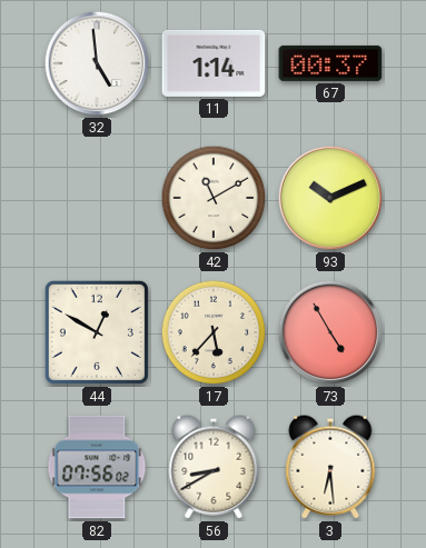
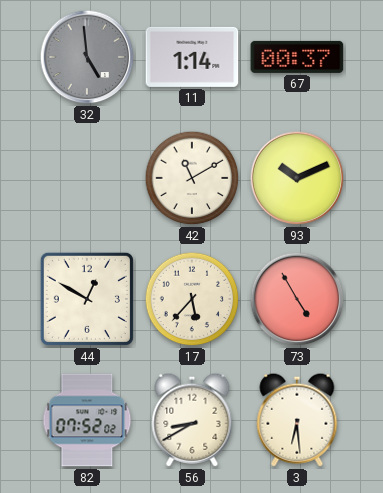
32 dial: white -> grey
82: 07:56 -> 07:52
